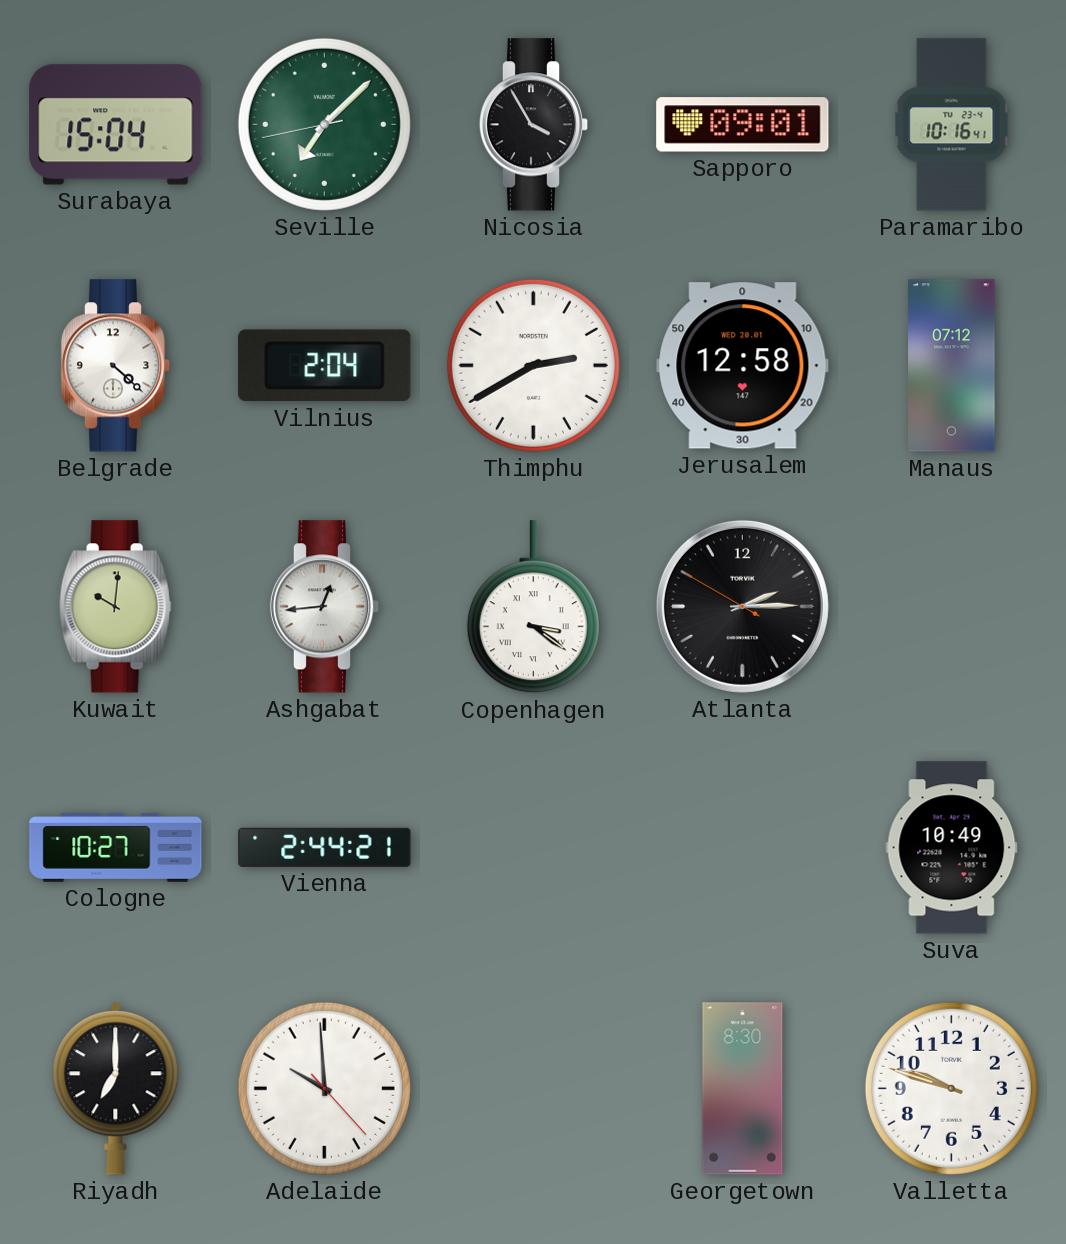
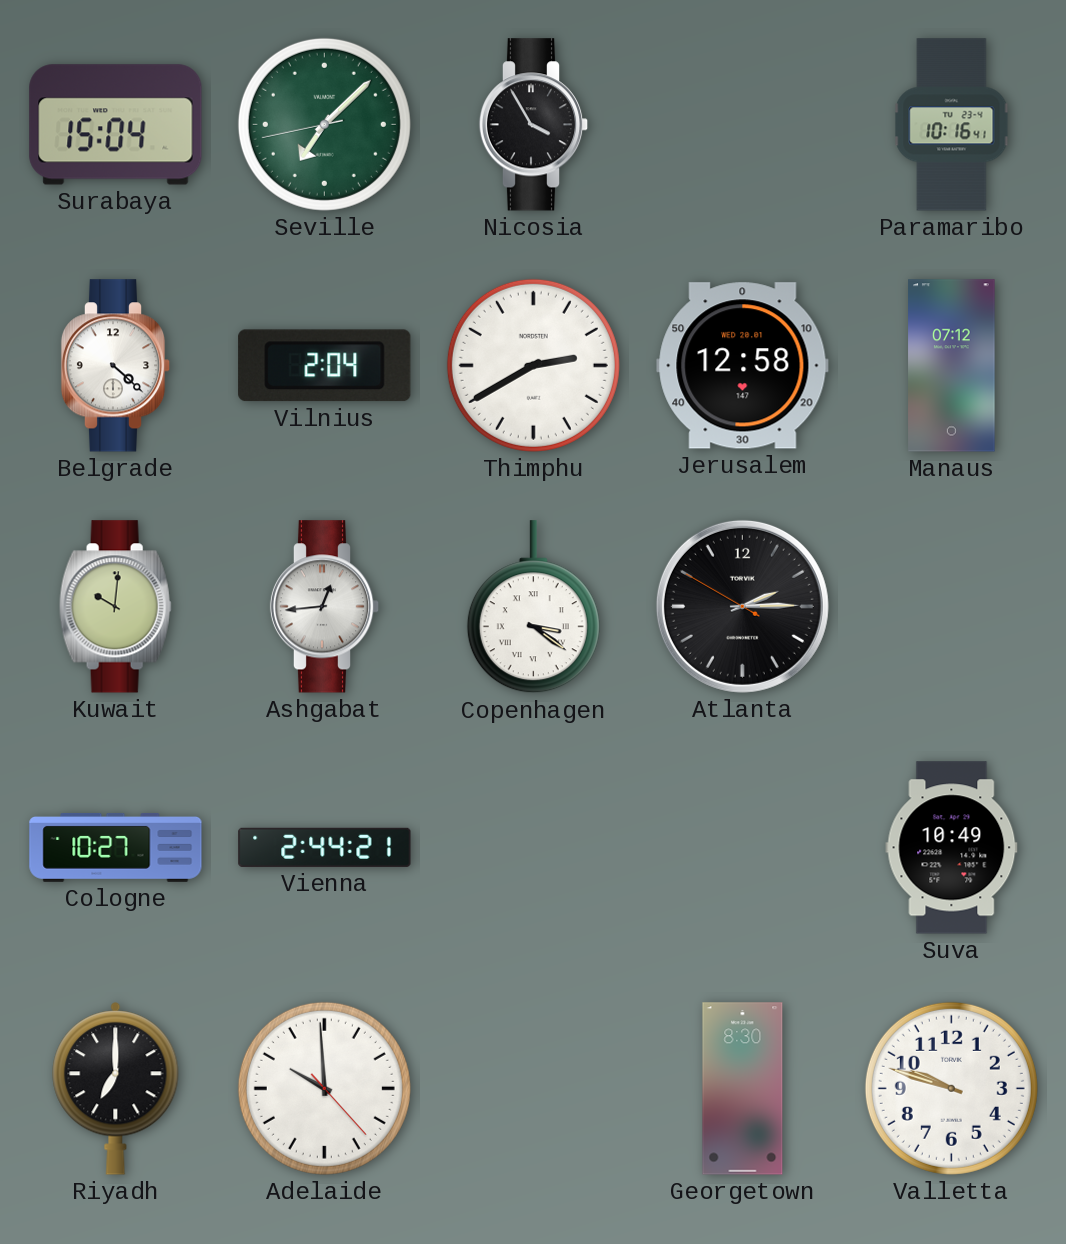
Sapporo: 09:01 -> none
